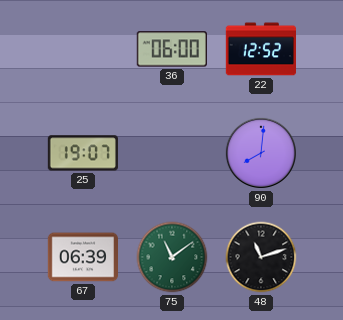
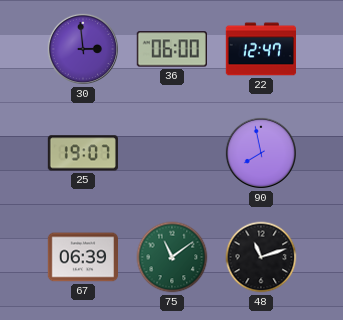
30: none -> 2:59
22: 12:52 -> 12:47
90: 8:01 -> 7:58
